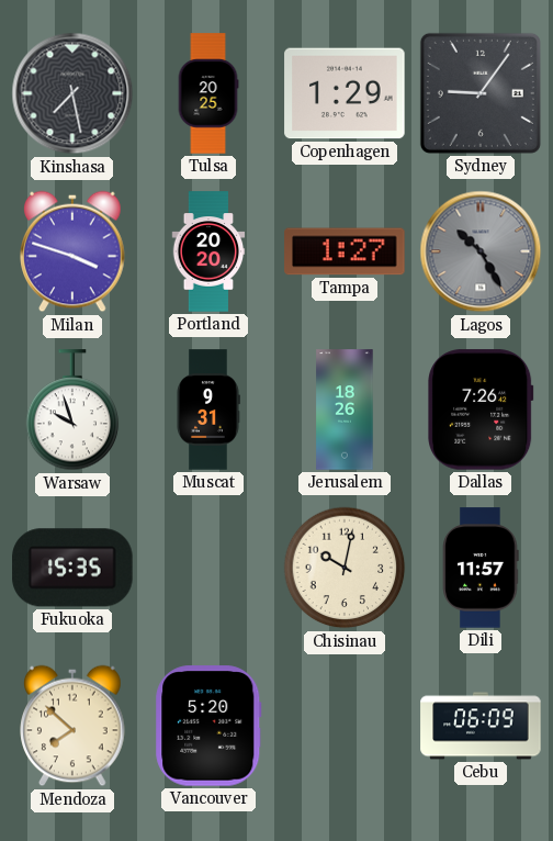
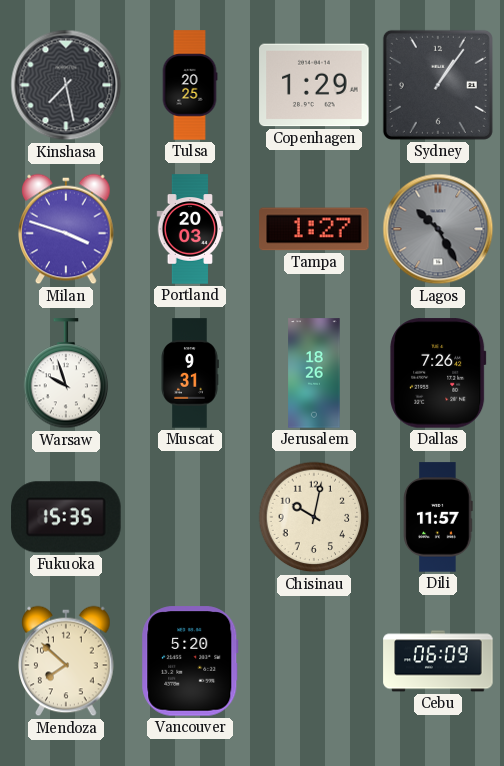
Sydney: 9:06 -> 1:06
Portland: 20:20 -> 20:03
